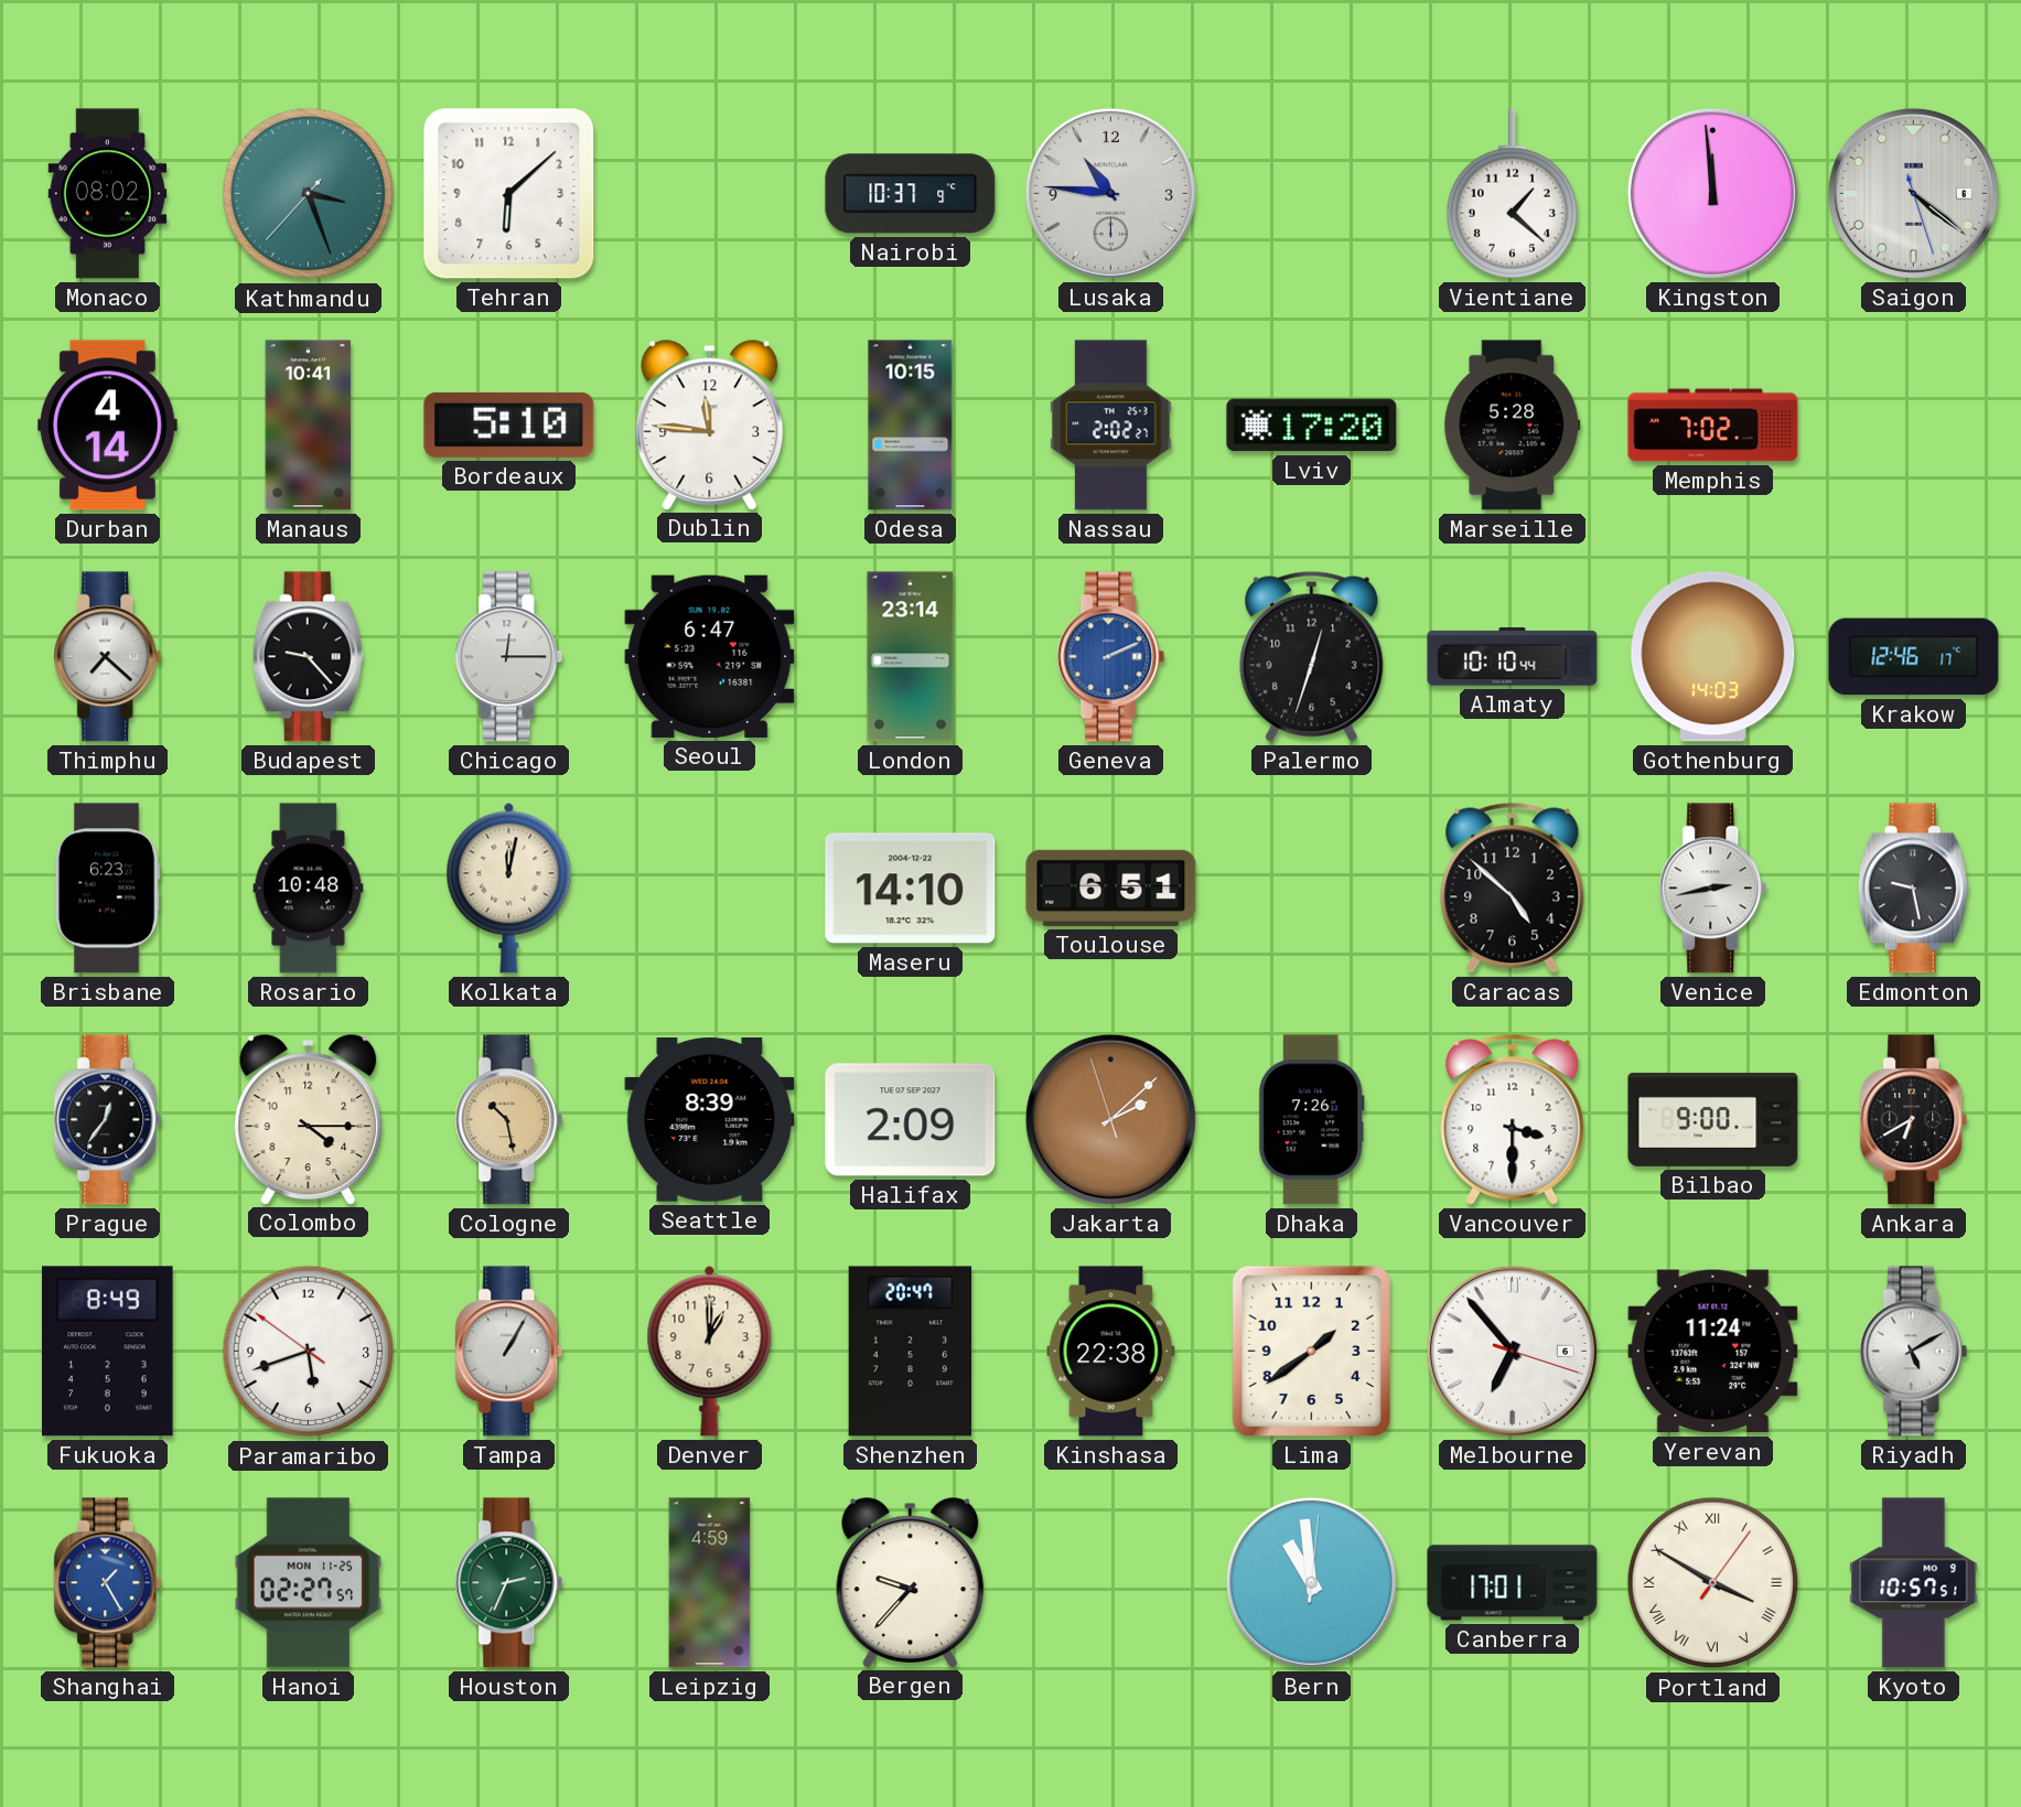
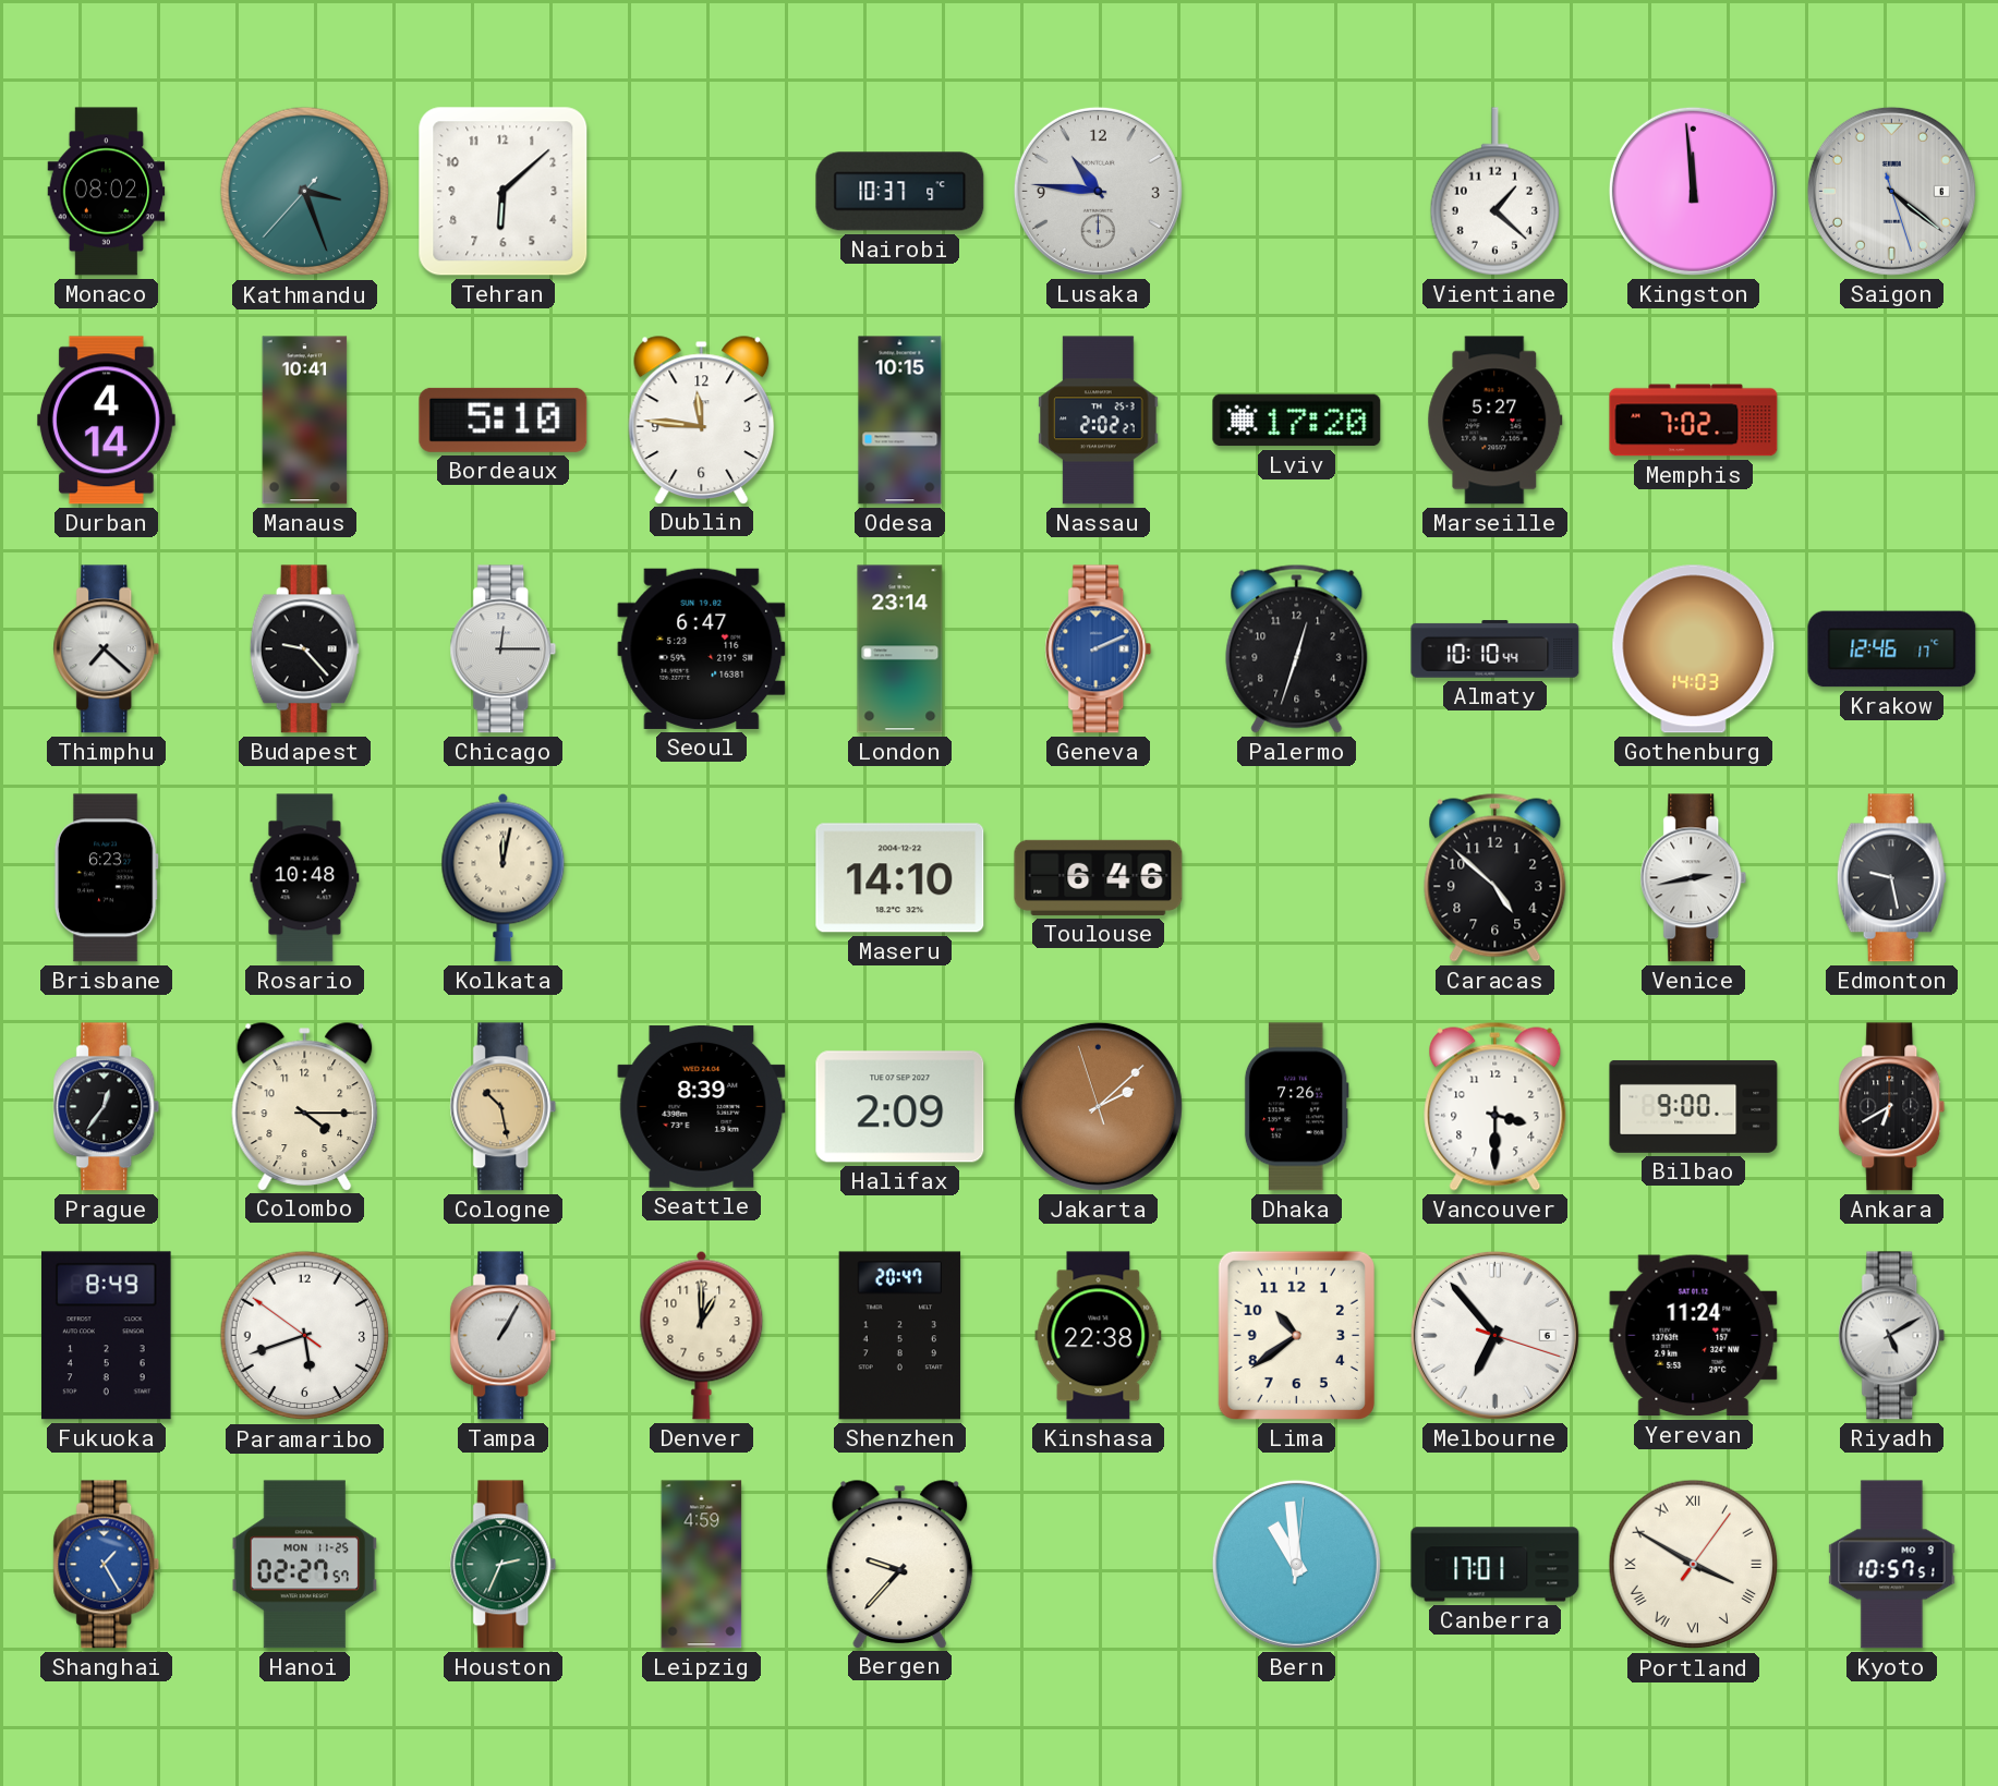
Marseille: 5:28 -> 5:27
Toulouse: 6:51 -> 6:46
Lima: 1:39 -> 10:39
